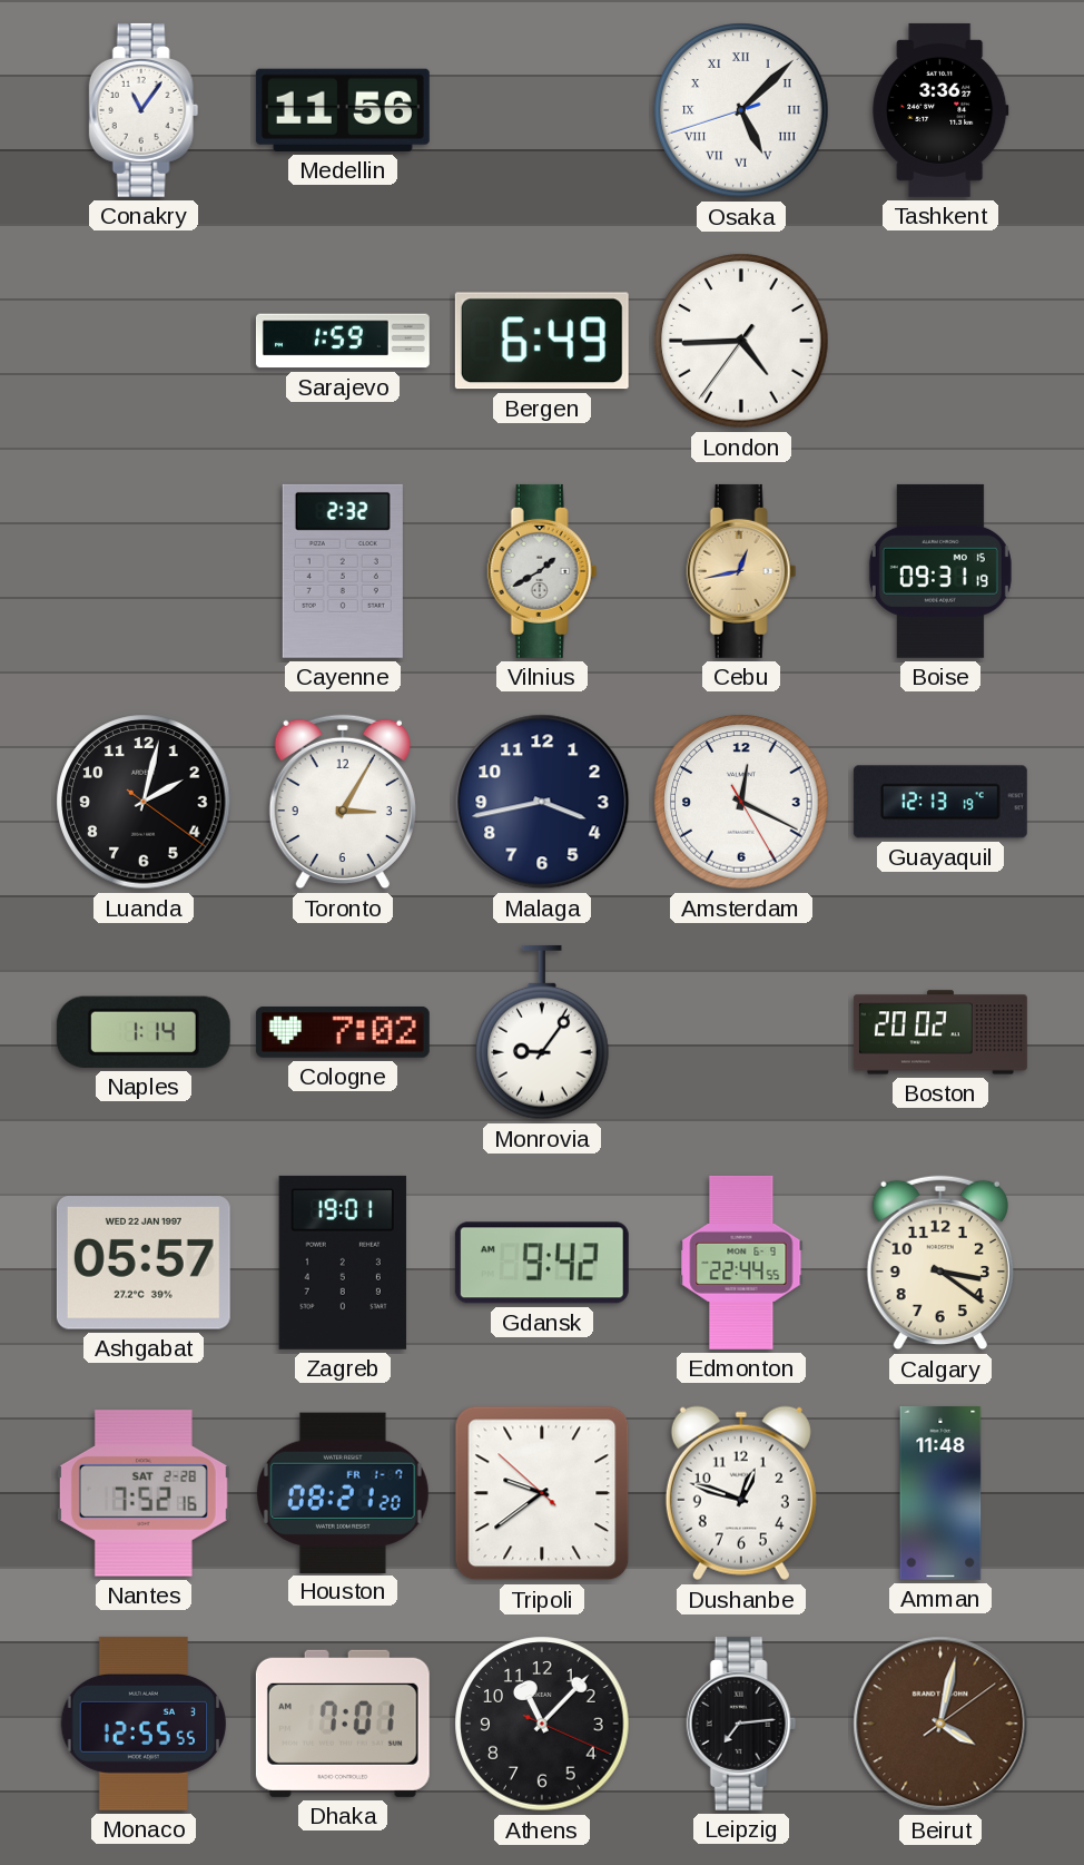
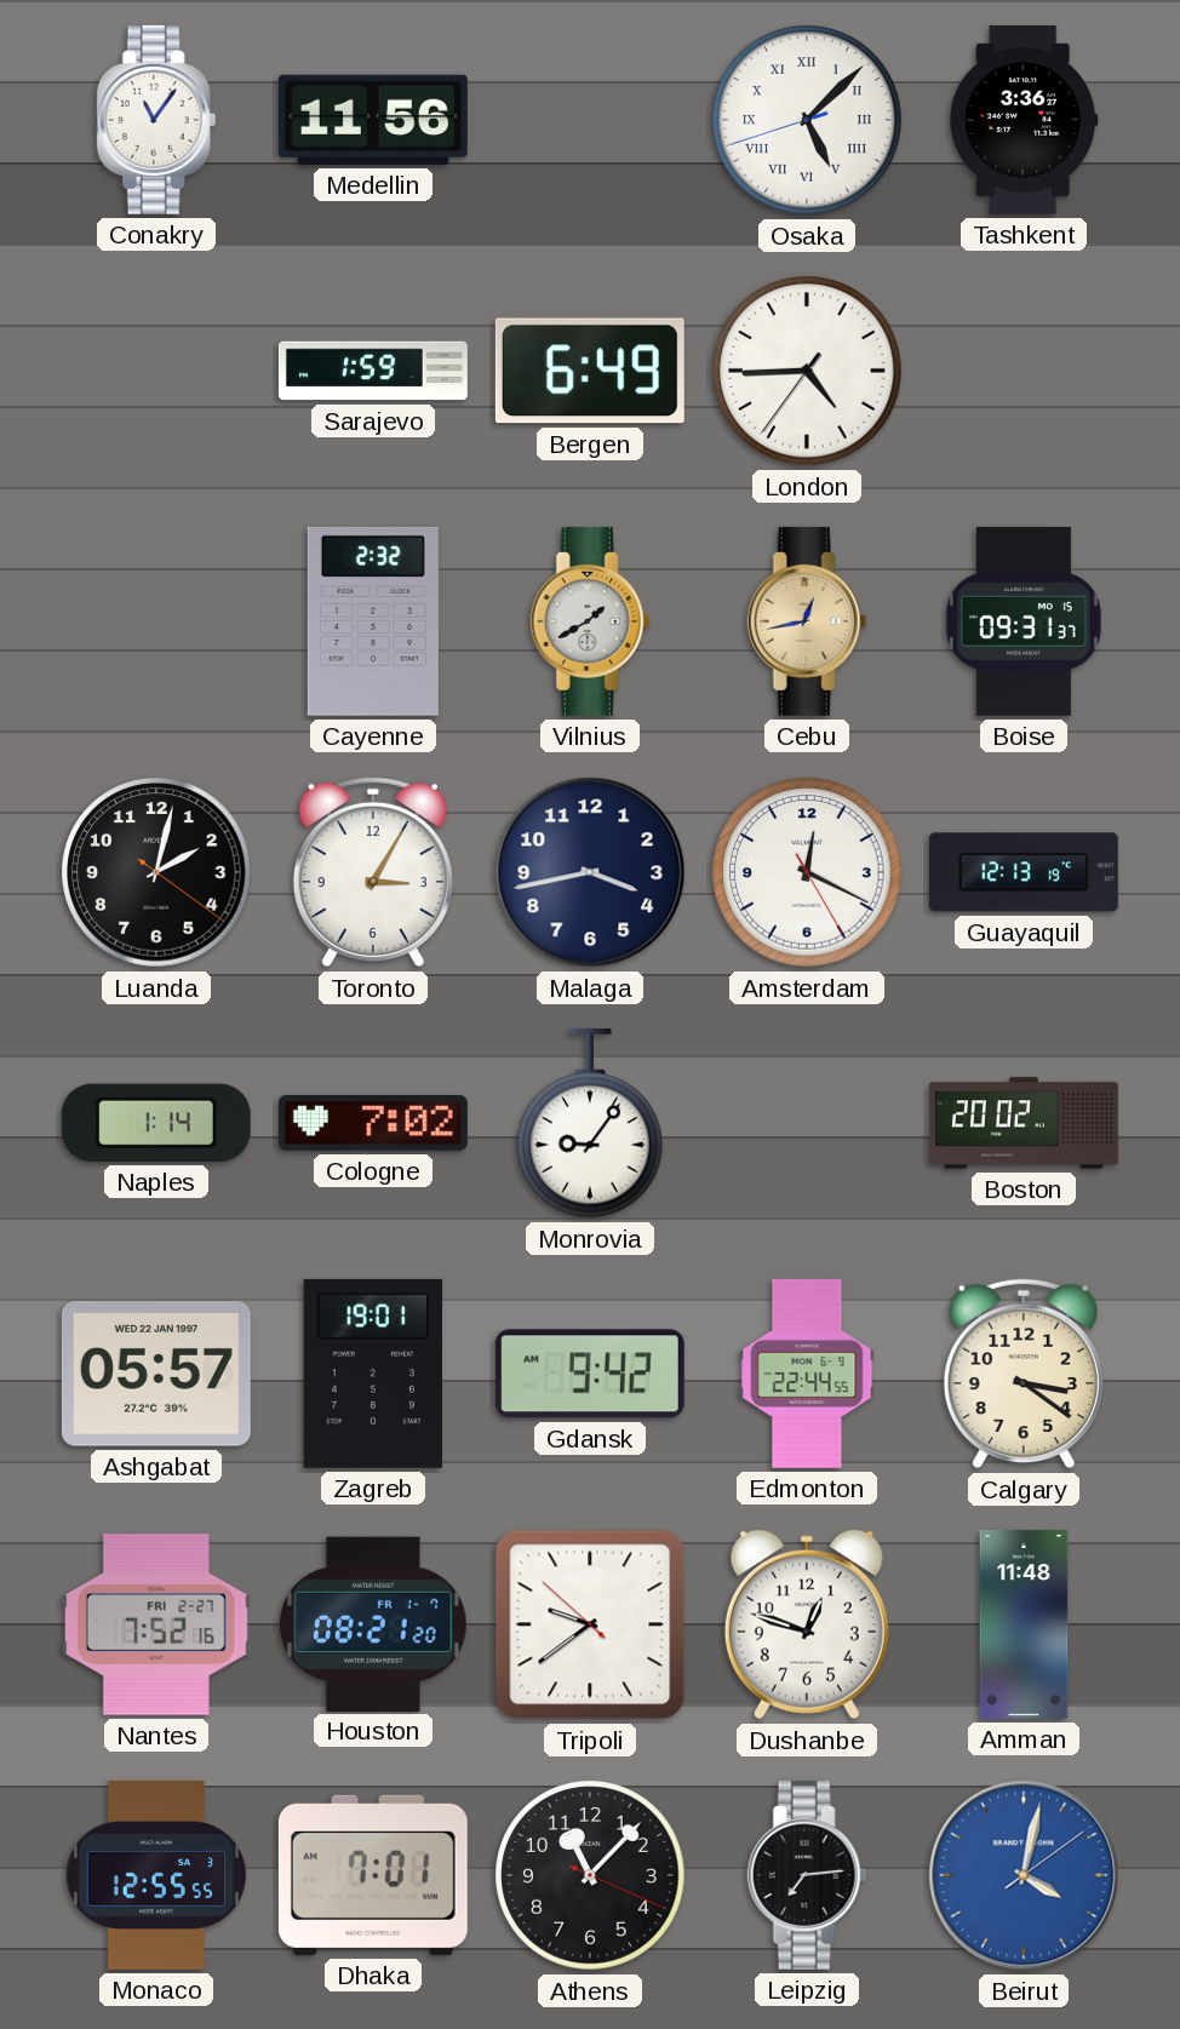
Boise: 09:31:19 -> 09:31:37
Nantes date: SAT 2-28 -> FRI 2-27
Beirut dial: brown -> blue
